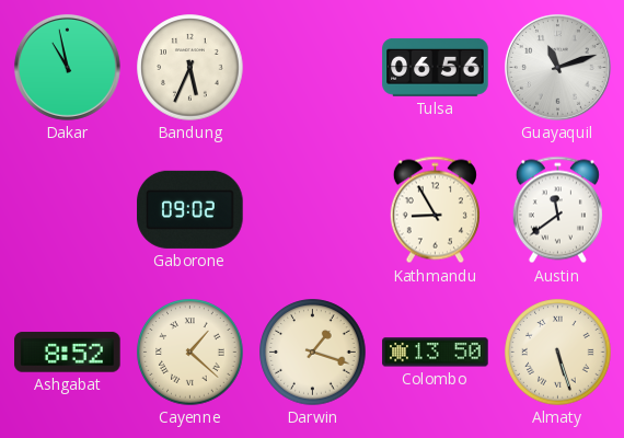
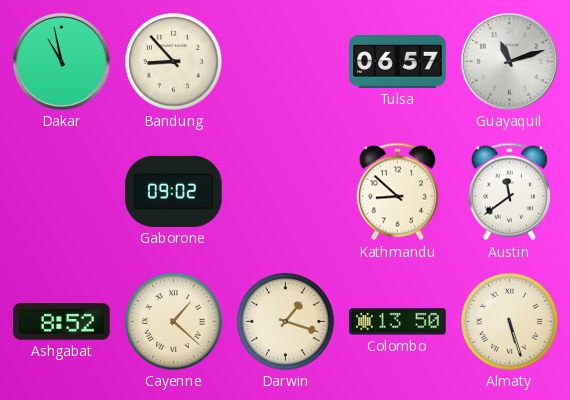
Bandung: 5:34 -> 8:53
Tulsa: 06:56 -> 06:57
Kathmandu: 8:55 -> 8:52
